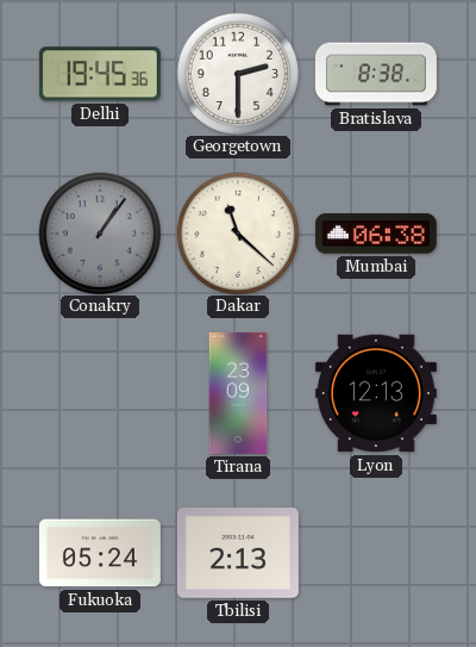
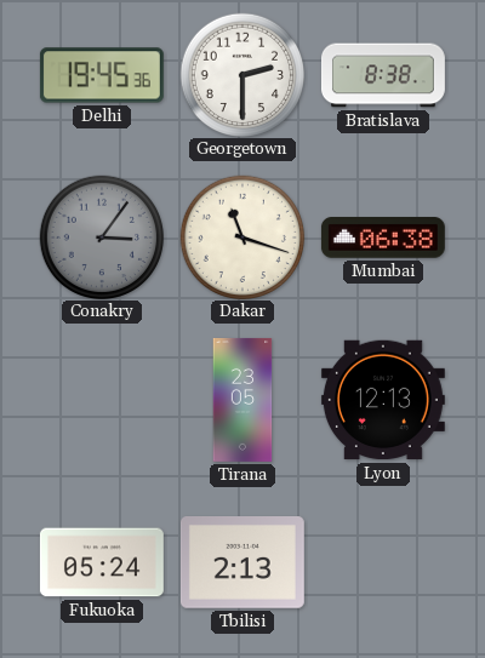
Conakry: 1:06 -> 3:06
Dakar: 11:22 -> 11:18
Tirana: 23:09 -> 23:05
